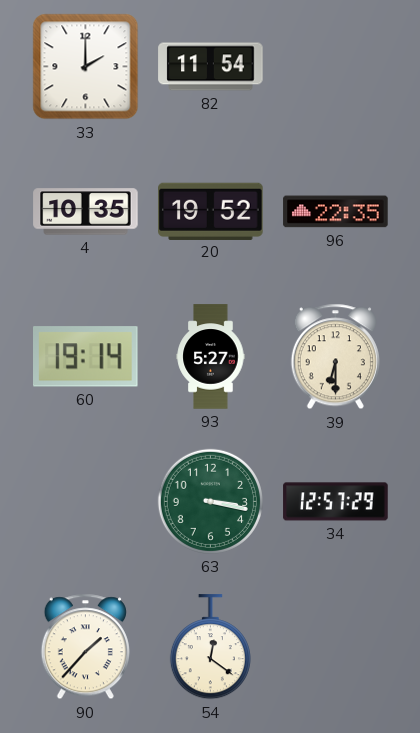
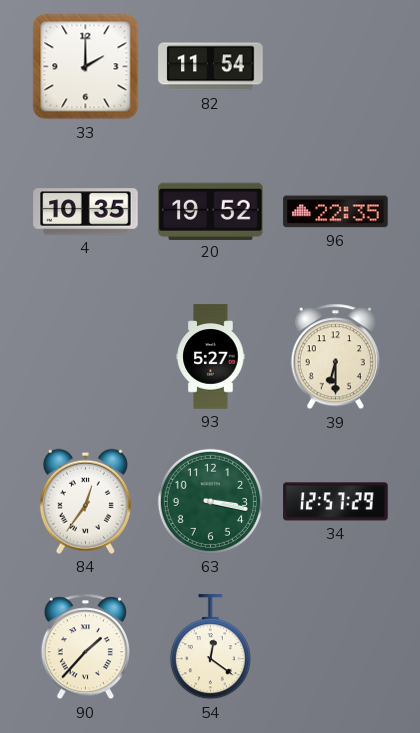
60: 19:14 -> none
84: none -> 12:36
